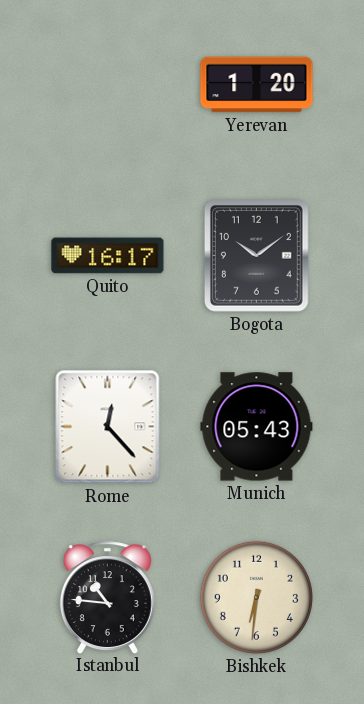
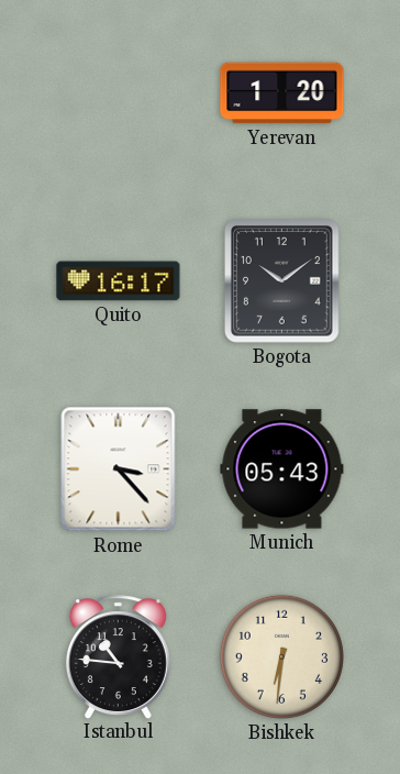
Rome: 12:23 -> 3:23
